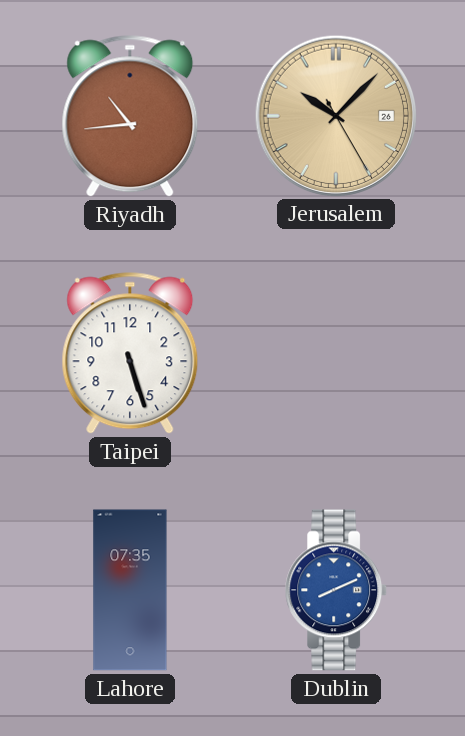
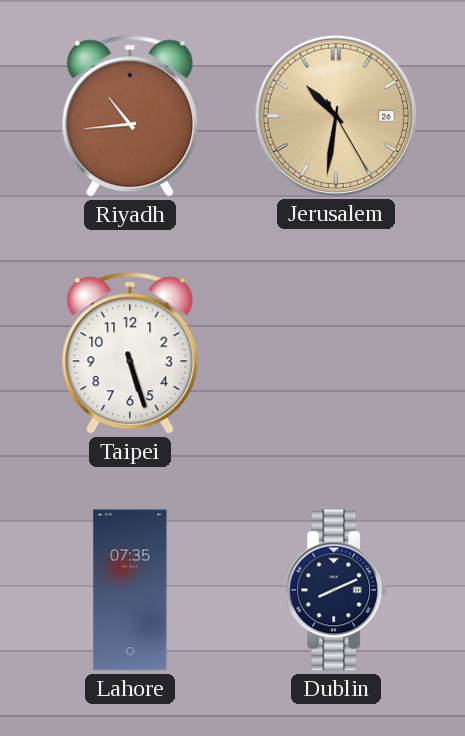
Jerusalem: 10:07 -> 10:31
Dublin dial: blue -> navy
